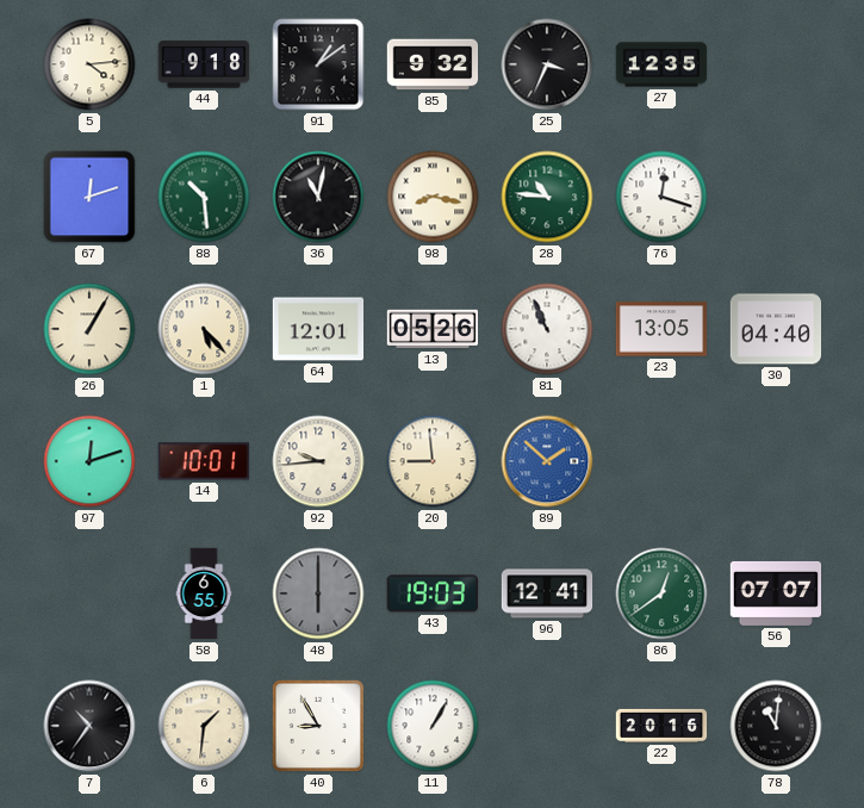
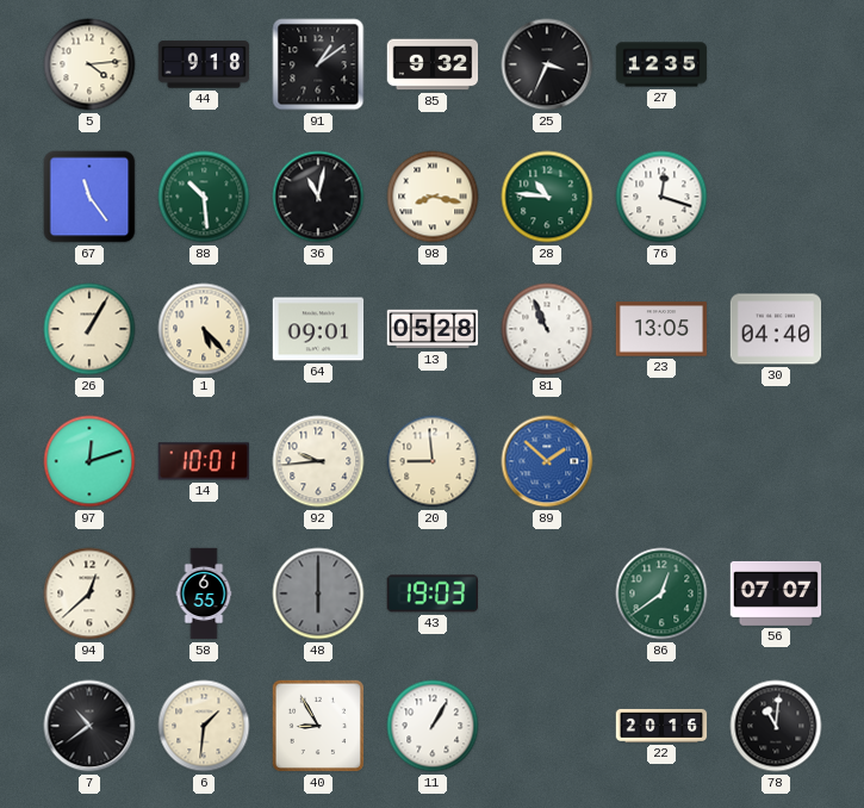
67: 12:12 -> 11:24
64: 12:01 -> 09:01
13: 05:26 -> 05:28
94: none -> 12:38
96: 12:41 -> none
7: 10:36 -> 10:39
